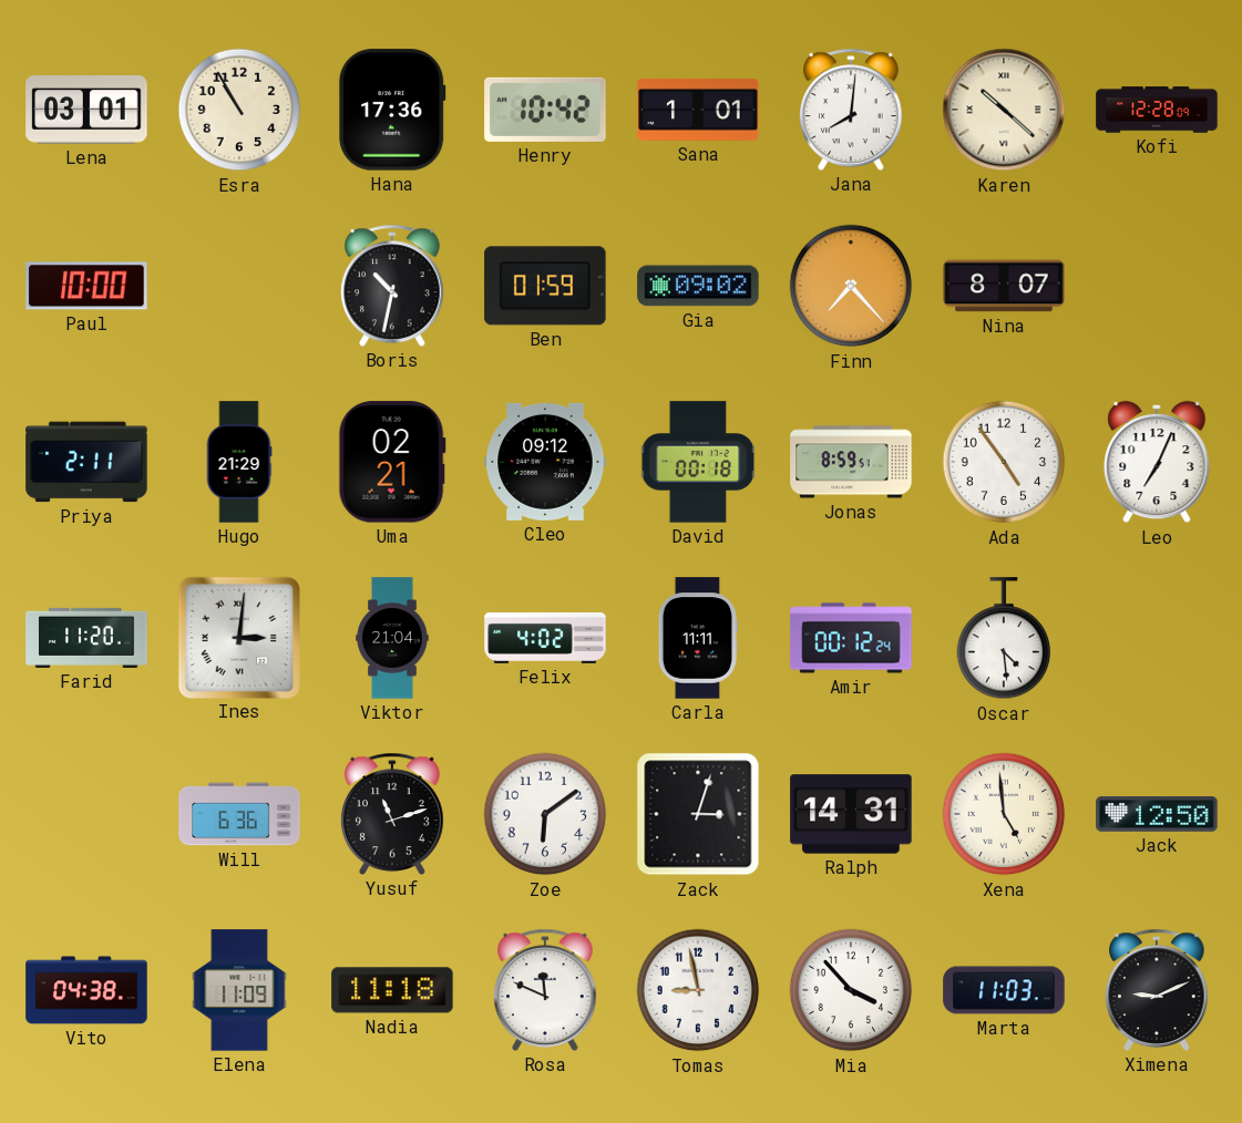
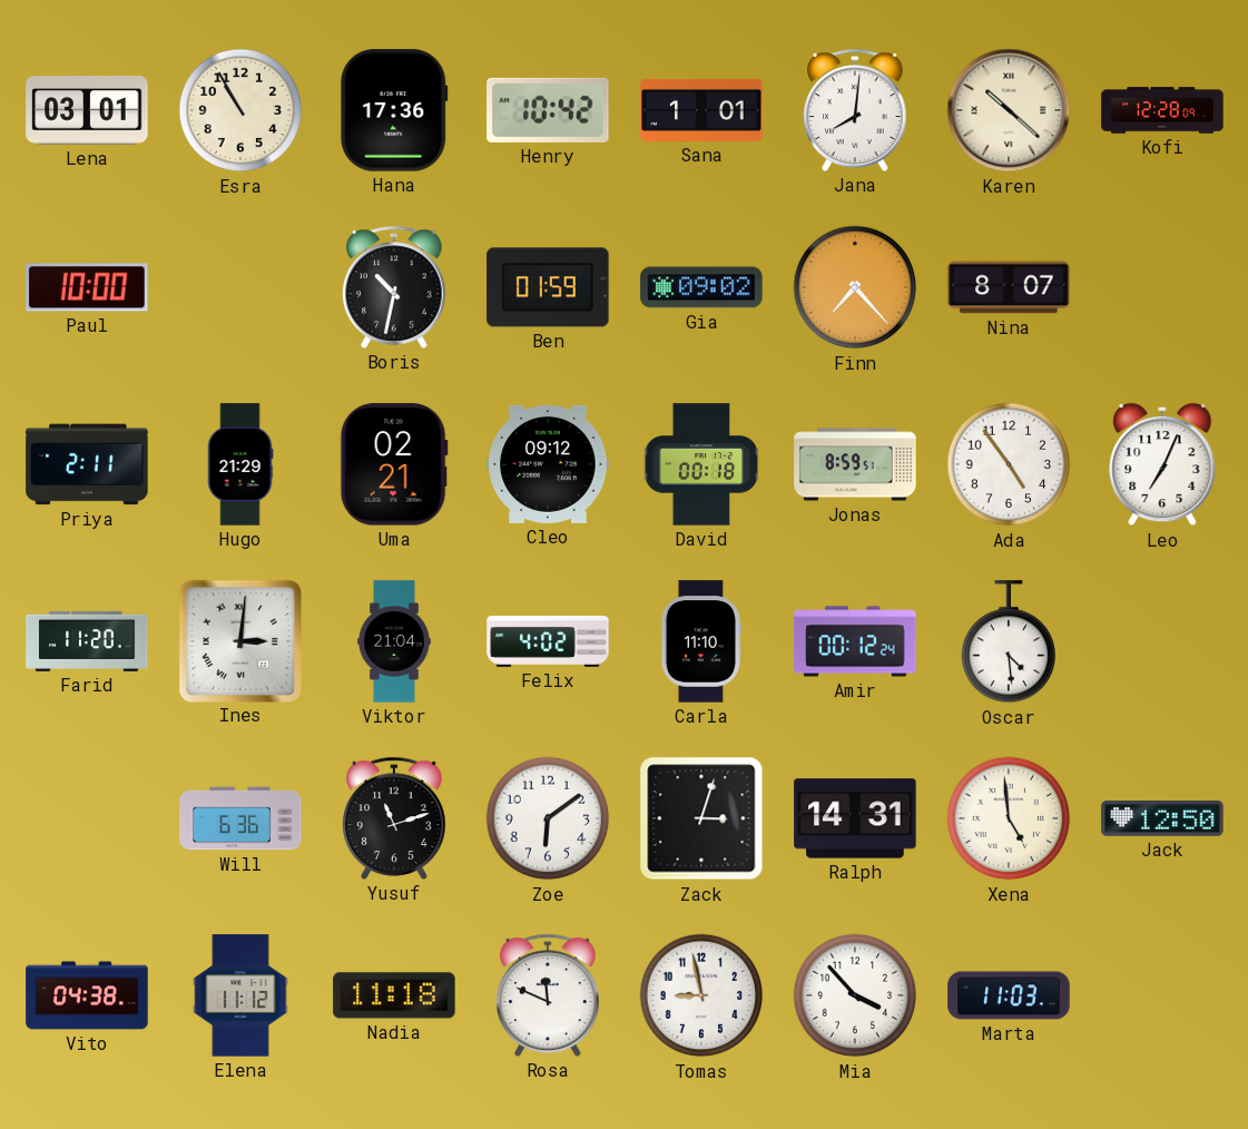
Carla: 11:11 -> 11:10
Elena: 11:09 -> 11:12
Ximena: 9:11 -> none
